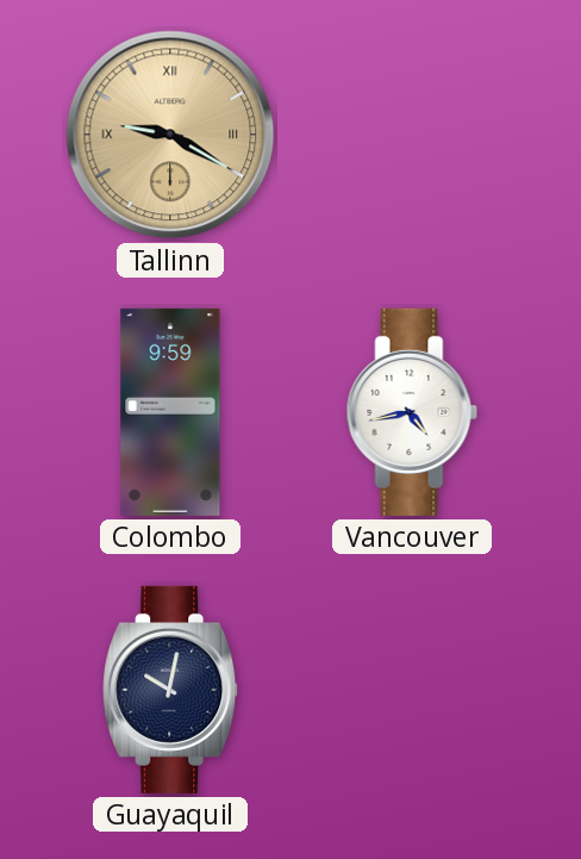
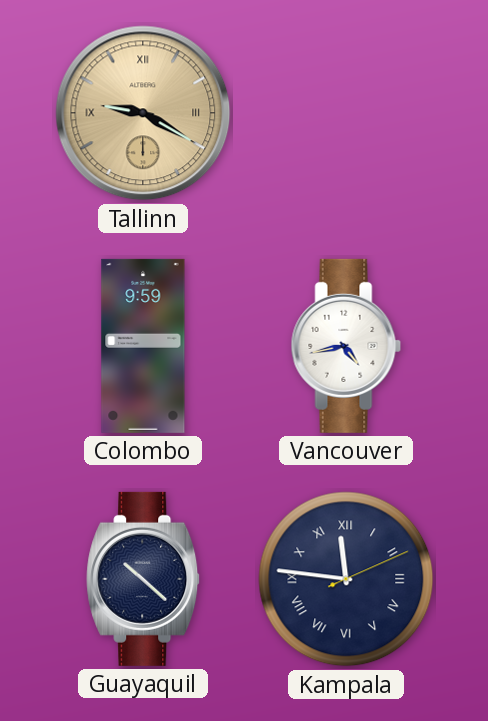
Guayaquil: 10:02 -> 10:22
Kampala: none -> 11:46
